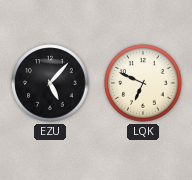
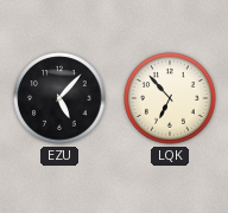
LQK: 6:49 -> 6:53
